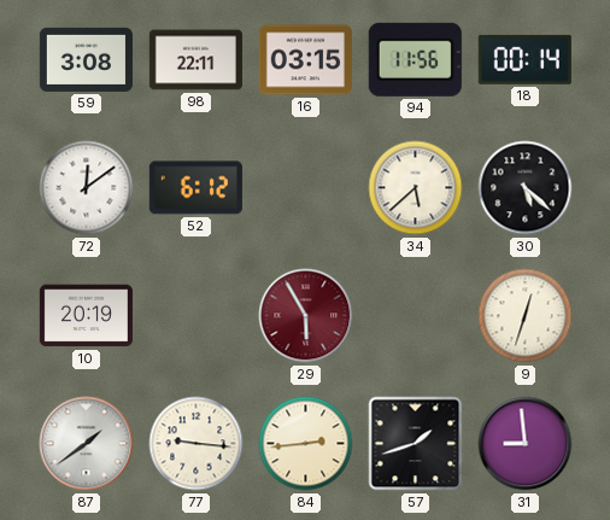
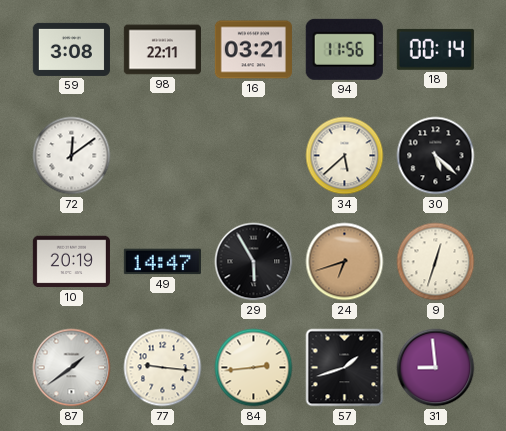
16: 03:15 -> 03:21
52: 6:12 -> none
49: none -> 14:47
29 dial: burgundy -> black
24: none -> 6:42
